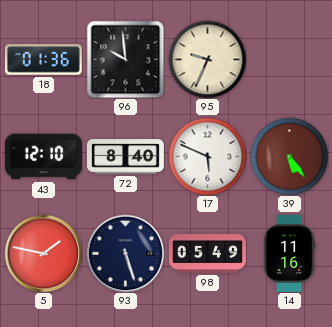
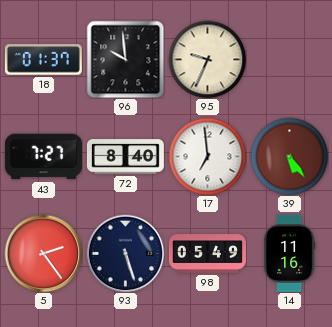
18: 01:36 -> 01:37
43: 12:10 -> 7:27
17: 5:49 -> 6:59
5: 1:47 -> 2:24
